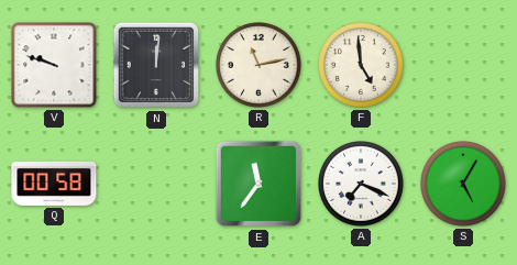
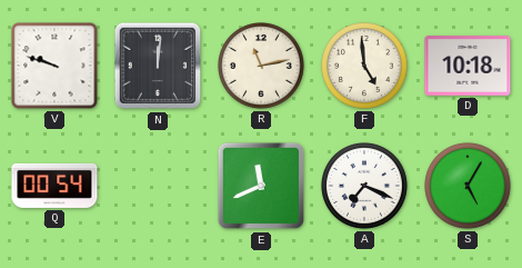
D: none -> 10:18
Q: 00:58 -> 00:54
E: 11:36 -> 11:41
